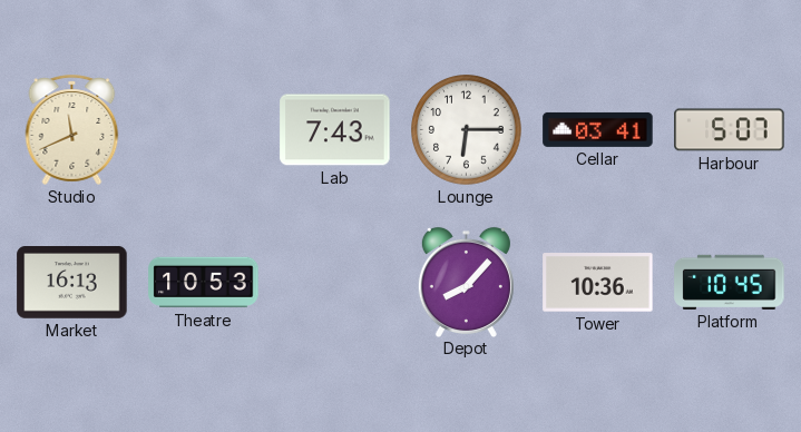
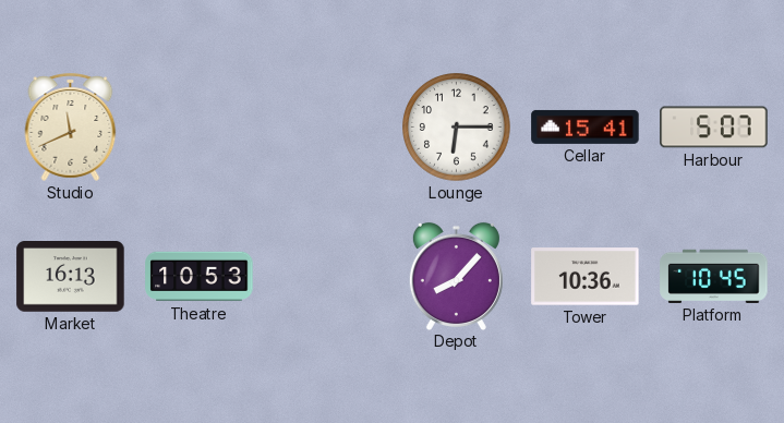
Lab: 7:43 -> none
Cellar: 03:41 -> 15:41
